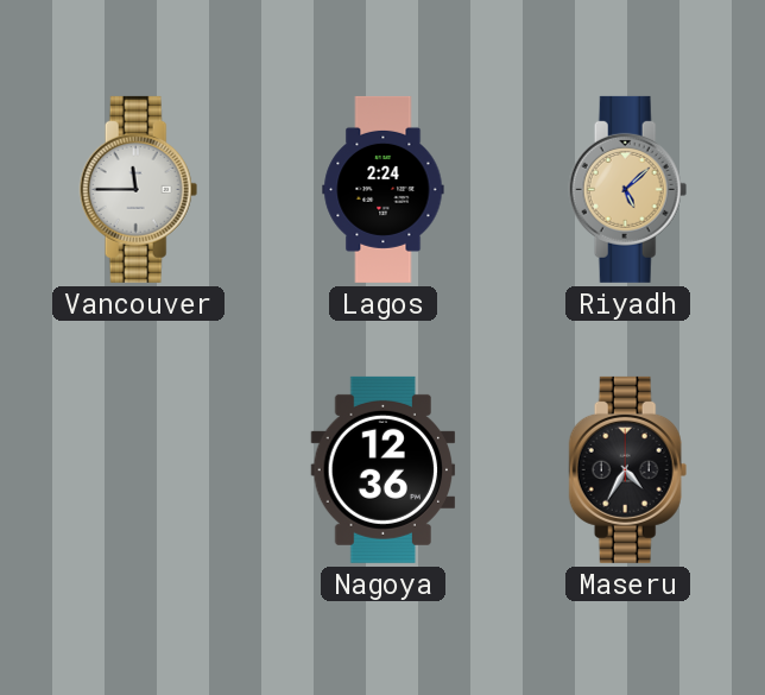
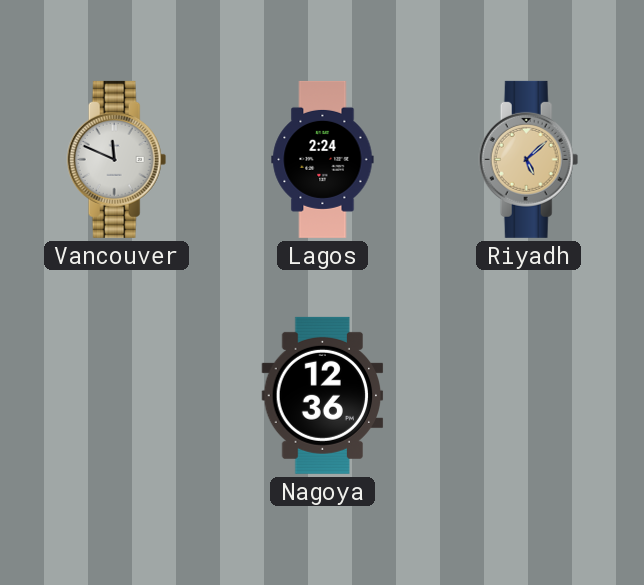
Vancouver: 11:45 -> 11:49
Maseru: 4:35 -> none
